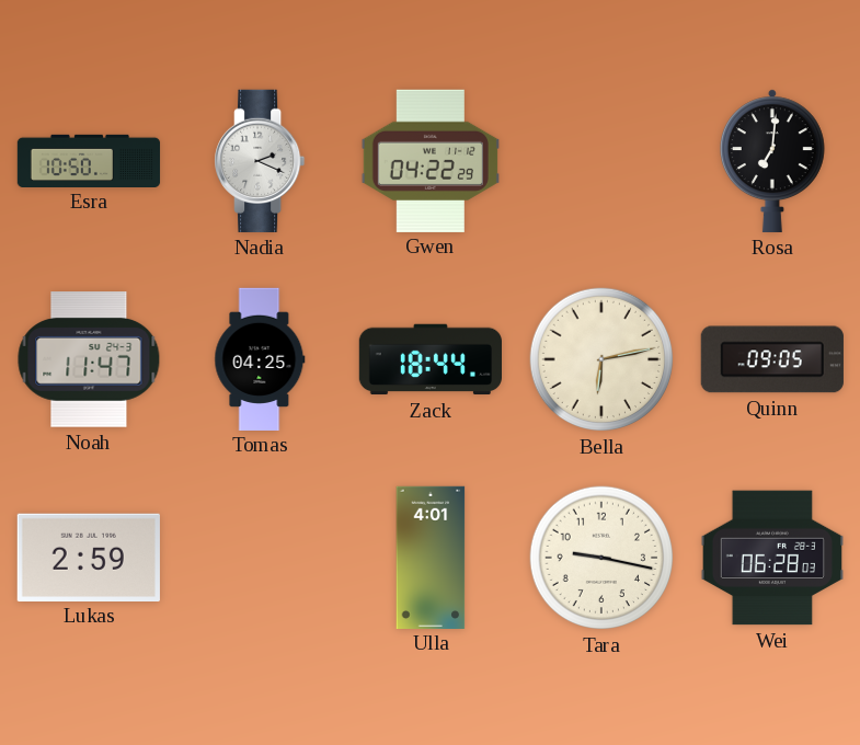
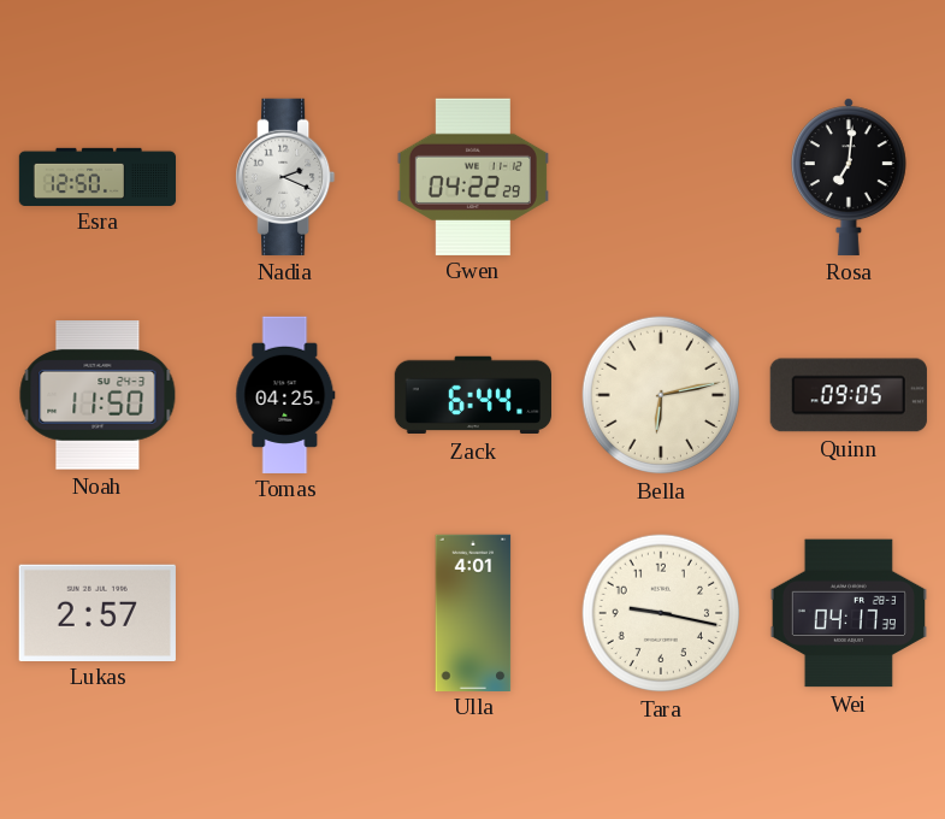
Esra: 10:50 -> 12:50
Noah: 11:47 -> 11:50
Zack: 18:44 -> 6:44
Lukas: 2:59 -> 2:57
Wei: 06:28 -> 04:17
